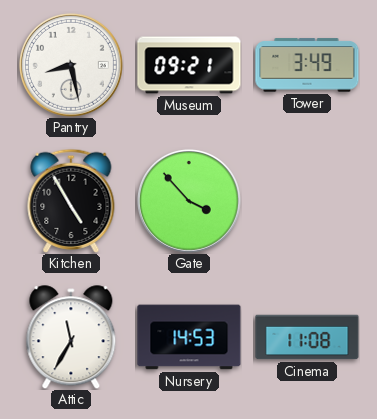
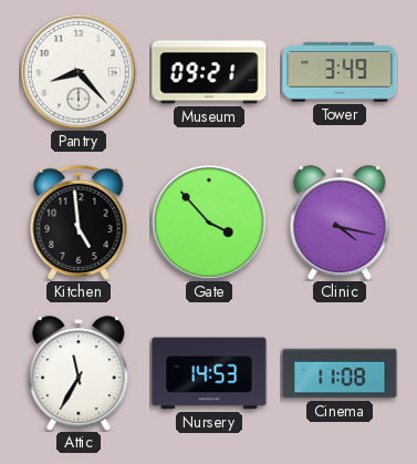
Pantry: 8:28 -> 8:23
Kitchen: 4:55 -> 4:59
Clinic: none -> 4:17
